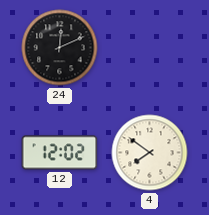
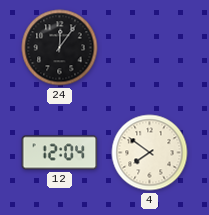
24: 12:11 -> 12:06
12: 12:02 -> 12:04
